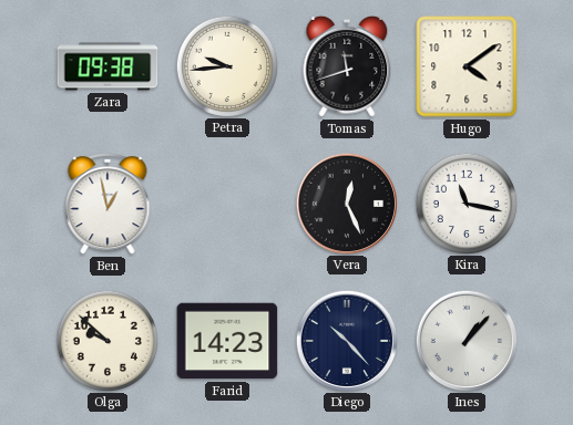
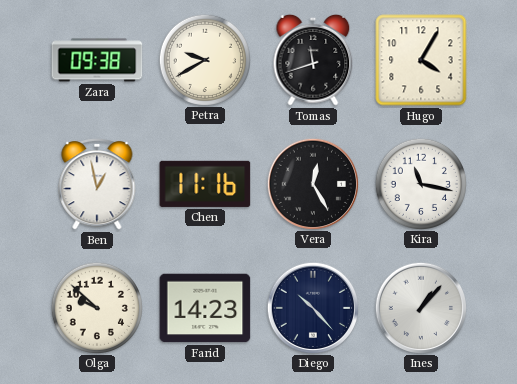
Petra: 9:44 -> 9:40
Hugo: 4:09 -> 4:05
Chen: none -> 11:16
Vera: 12:26 -> 12:25
